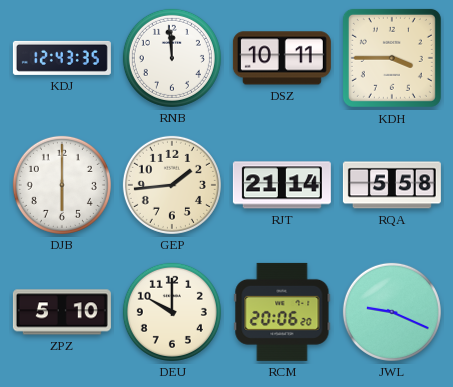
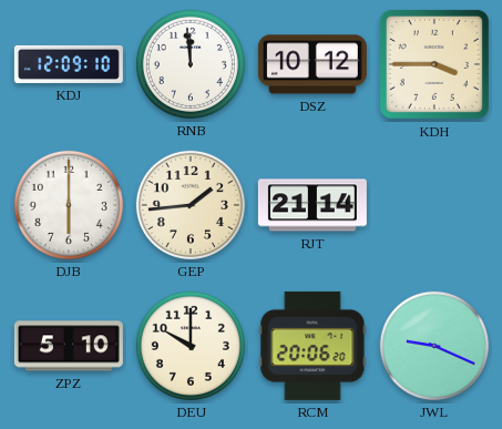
KDJ: 12:43 -> 12:09
DSZ: 10:11 -> 10:12
RQA: 5:58 -> none
